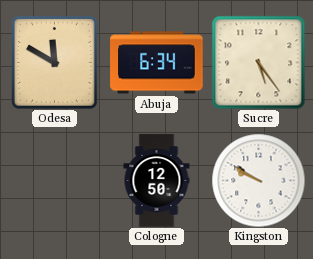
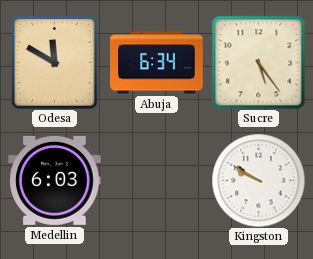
Medellin: none -> 6:03
Cologne: 12:50 -> none
